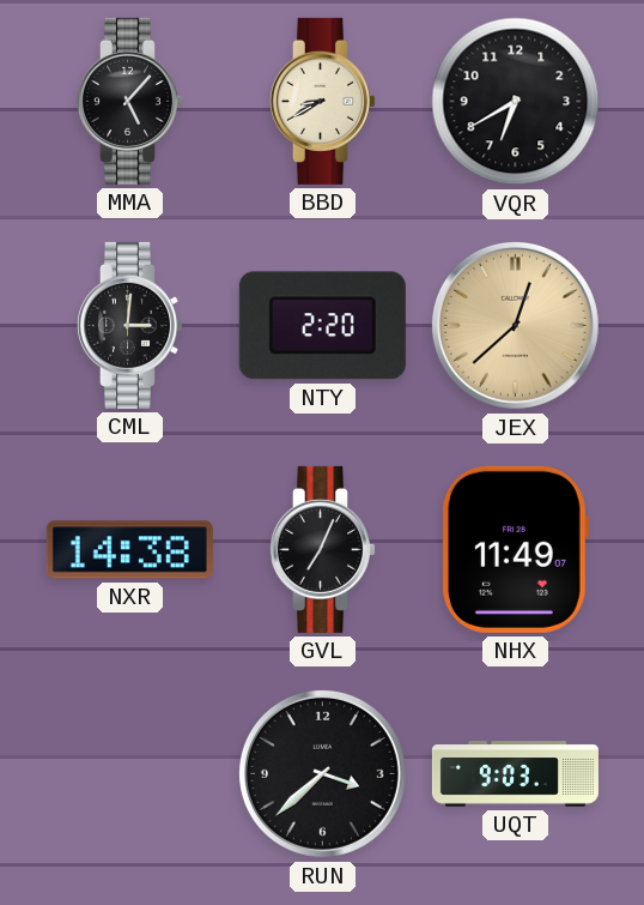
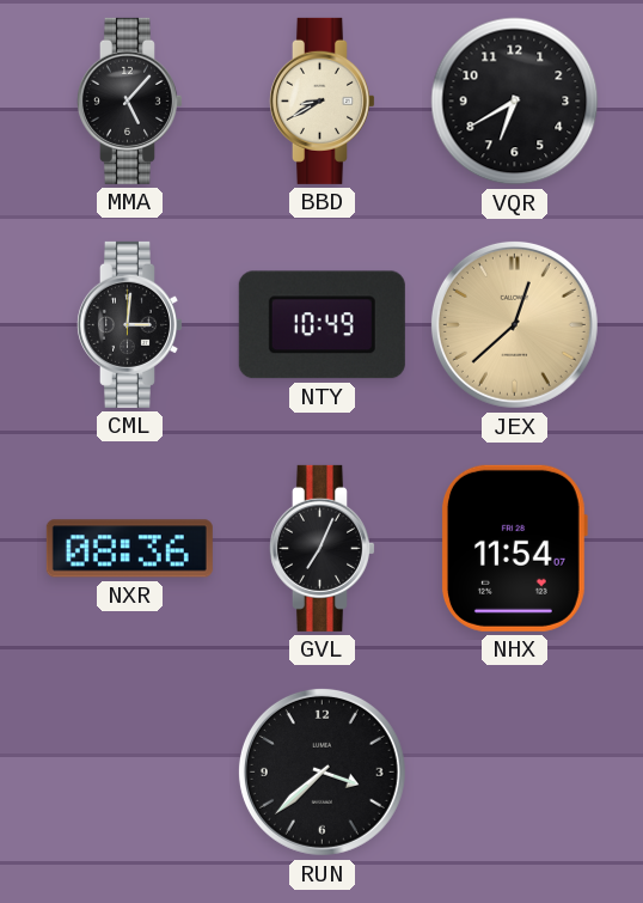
NTY: 2:20 -> 10:49
NXR: 14:38 -> 08:36
NHX: 11:49 -> 11:54
UQT: 9:03 -> none
